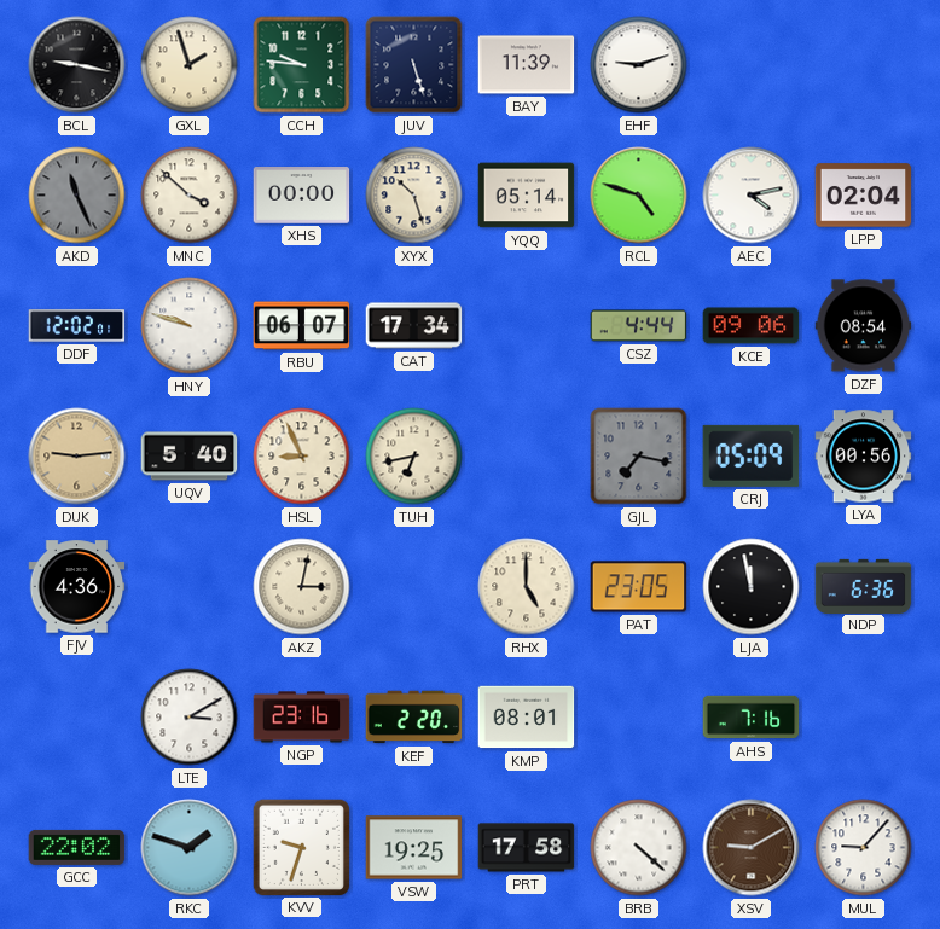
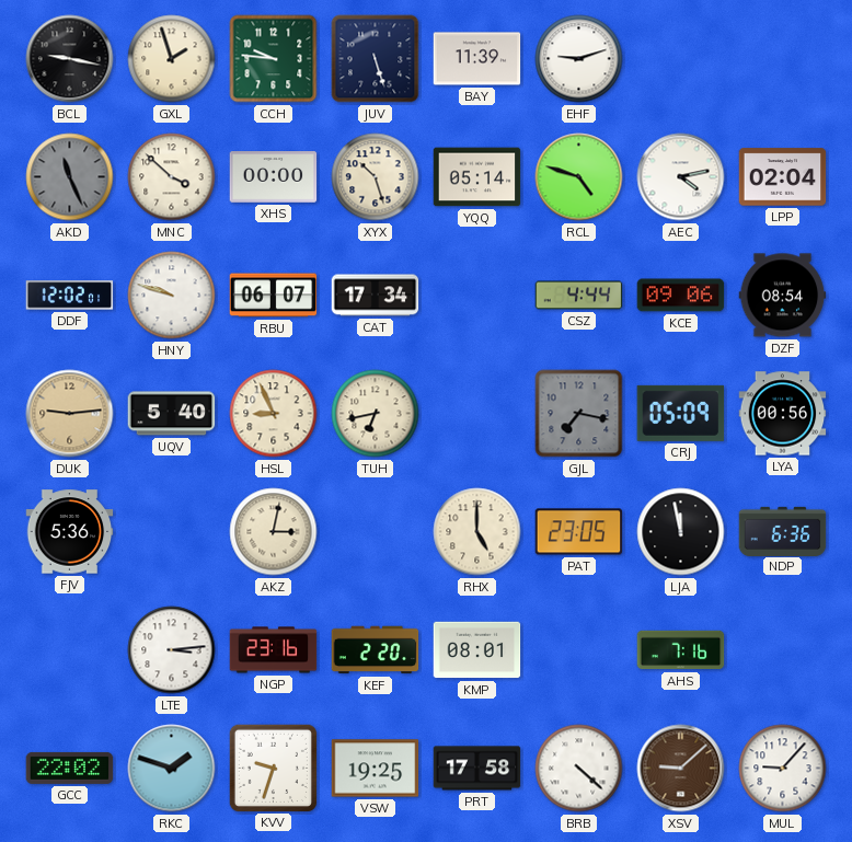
FJV: 4:36 -> 5:36
LTE: 3:10 -> 3:14
XSV: 9:10 -> 9:08
